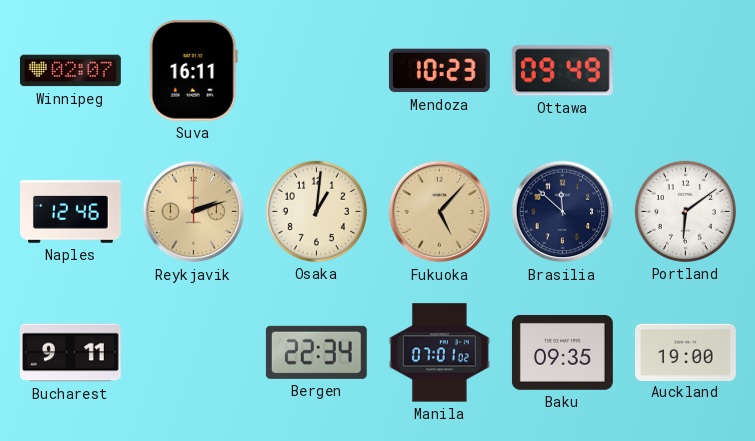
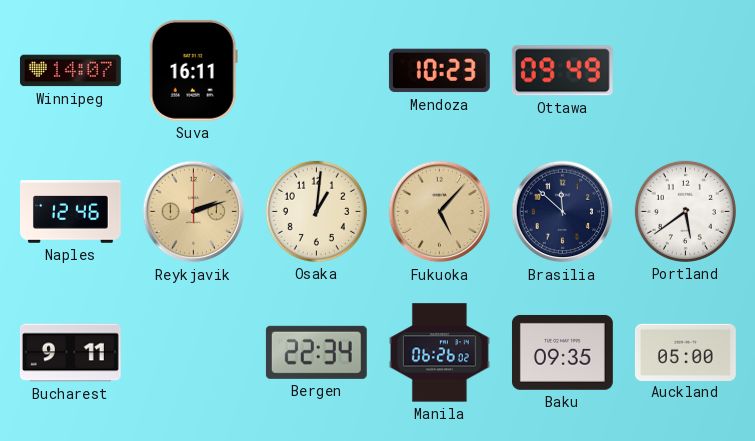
Winnipeg: 02:07 -> 14:07
Portland: 6:09 -> 5:39
Manila: 07:01 -> 06:26
Auckland: 19:00 -> 05:00
